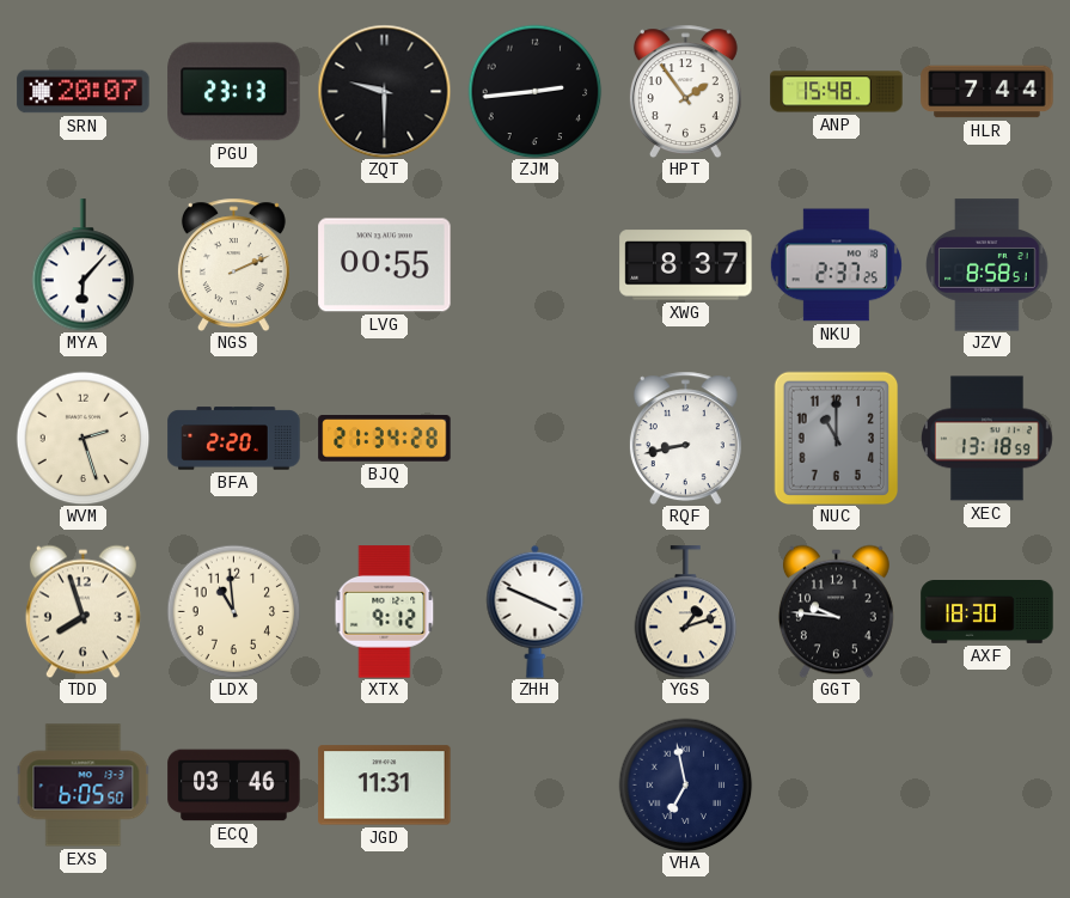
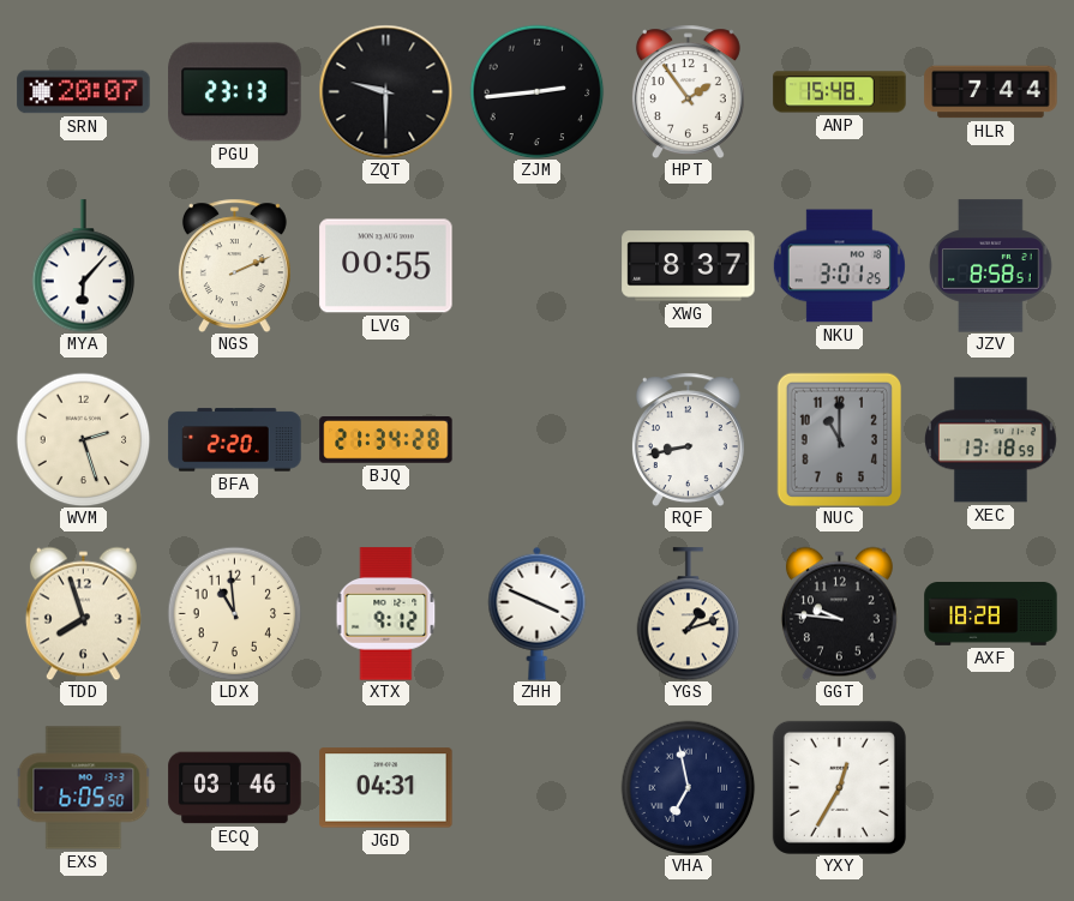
NKU: 2:37 -> 3:01
AXF: 18:30 -> 18:28
JGD: 11:31 -> 04:31
YXY: none -> 12:35
